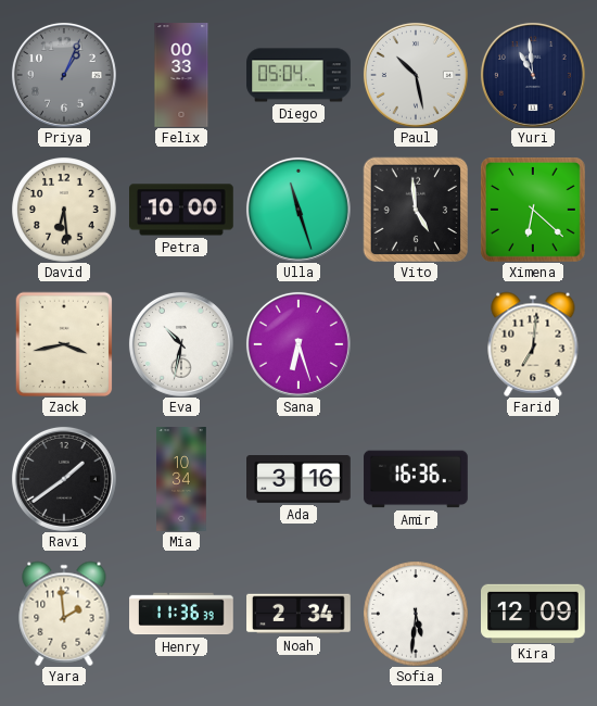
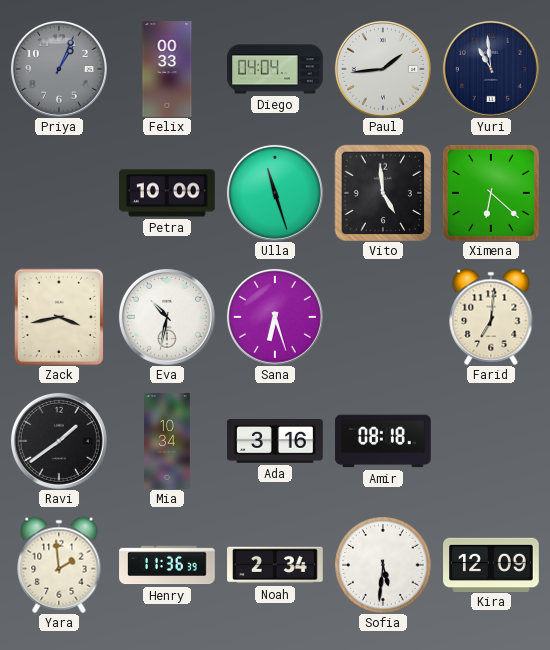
Diego: 05:04 -> 04:04
Paul: 10:28 -> 1:44
David: 6:29 -> none
Amir: 16:36 -> 08:18
